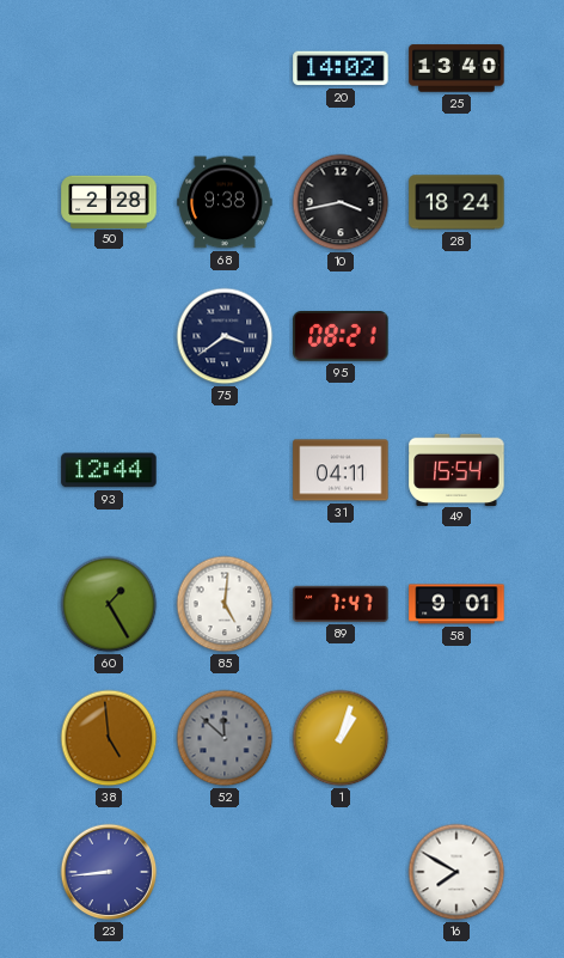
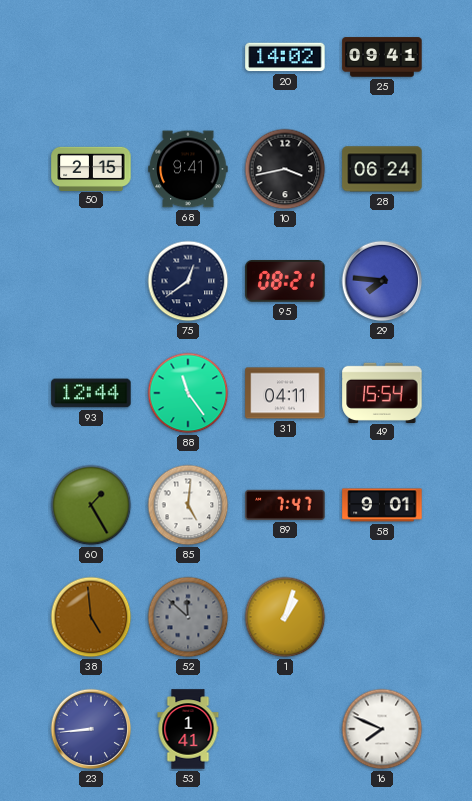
25: 13:40 -> 09:41
50: 2:28 -> 2:15
68: 9:38 -> 9:41
28: 18:24 -> 06:24
75: 3:39 -> 12:39
29: none -> 7:46
88: none -> 11:24
53: none -> 1:41
16: 7:50 -> 7:49
